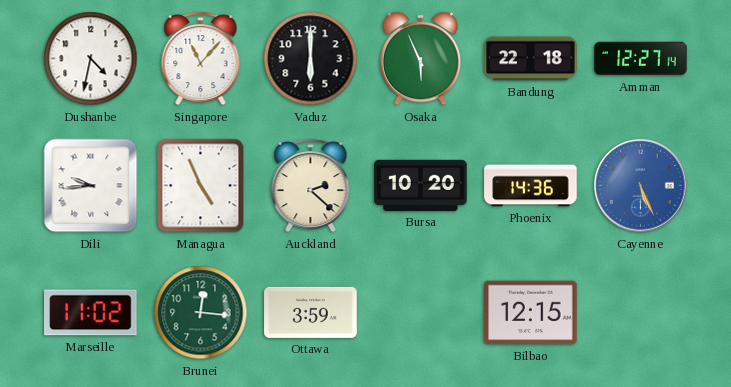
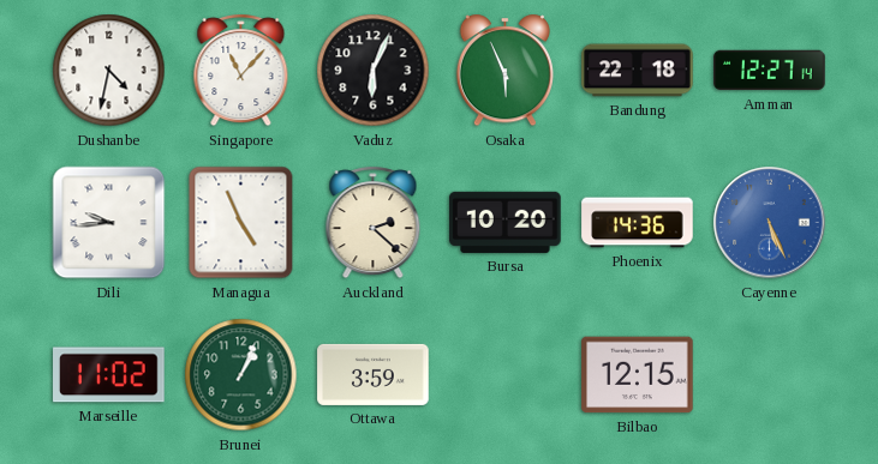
Vaduz: 6:00 -> 6:04
Brunei: 12:16 -> 1:04
